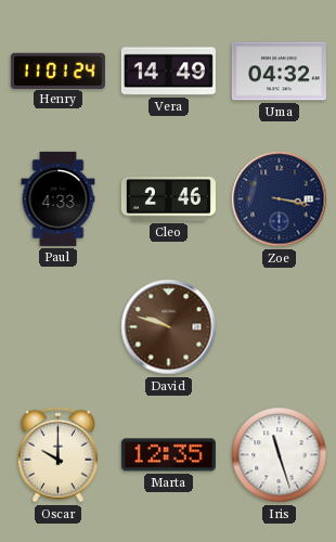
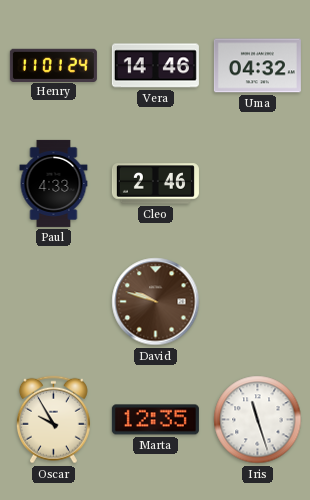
Vera: 14:49 -> 14:46
Zoe: 3:17 -> none
Oscar: 10:00 -> 9:55
